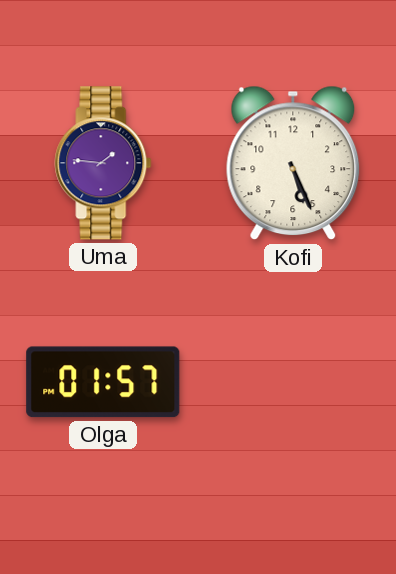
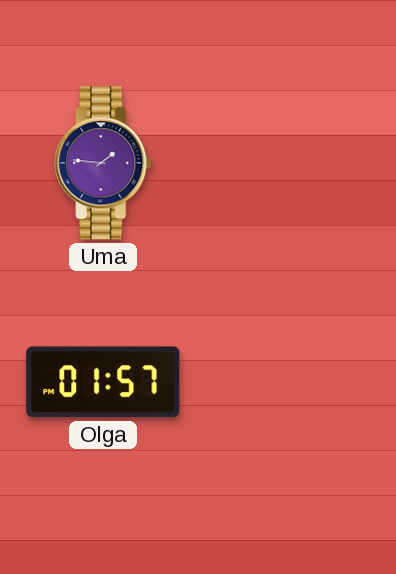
Kofi: 5:26 -> none
